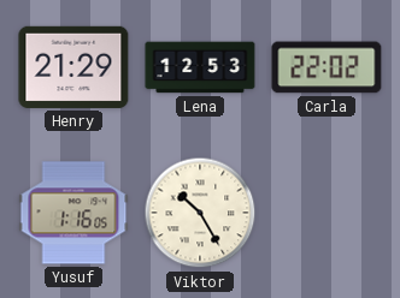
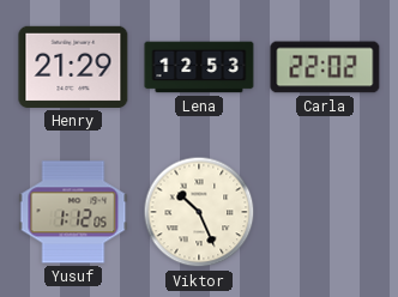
Yusuf: 1:16 -> 1:12
Viktor: 10:25 -> 10:26
